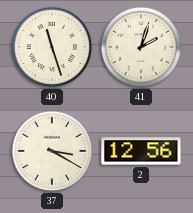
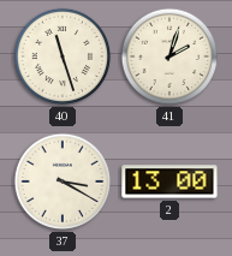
2: 12:56 -> 13:00
